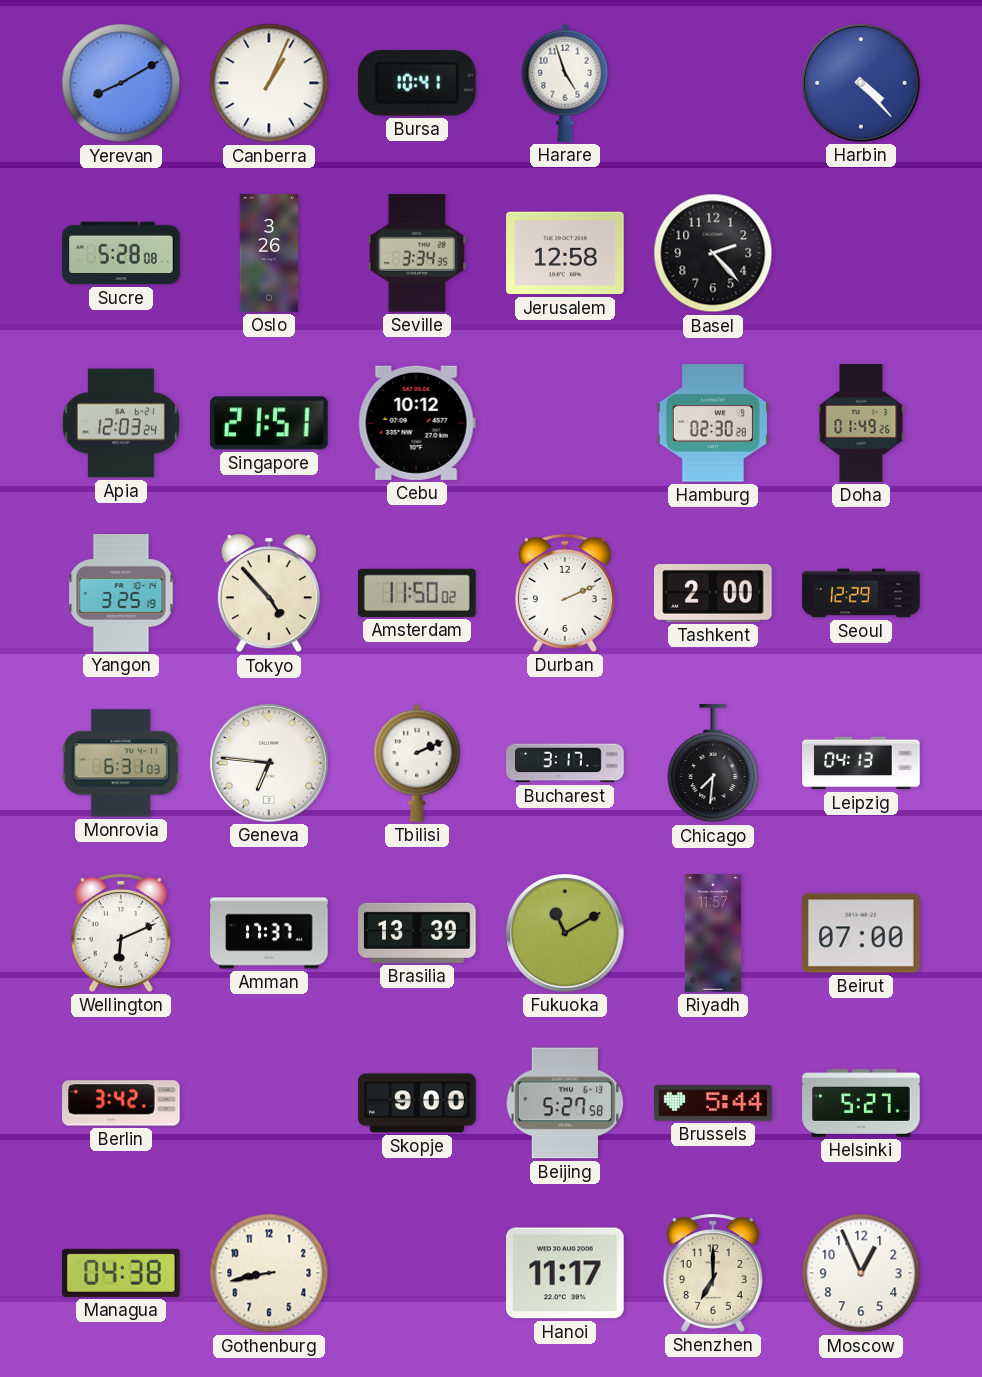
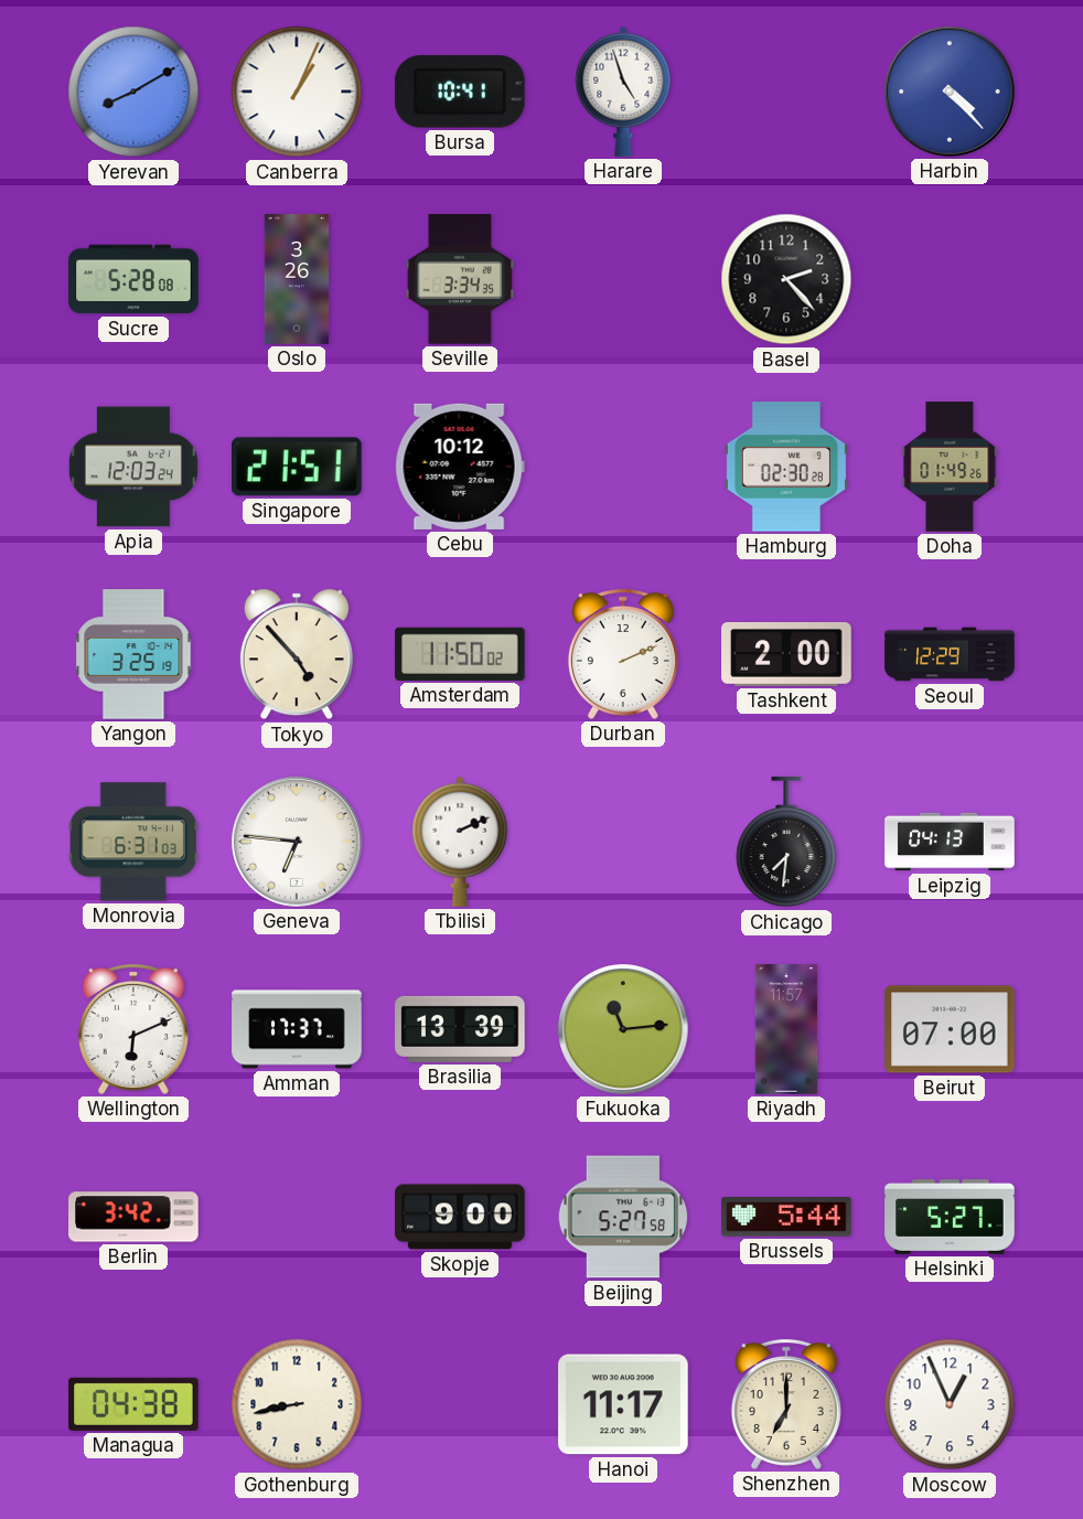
Jerusalem: 12:58 -> none
Bucharest: 3:17 -> none
Fukuoka: 11:10 -> 11:14
